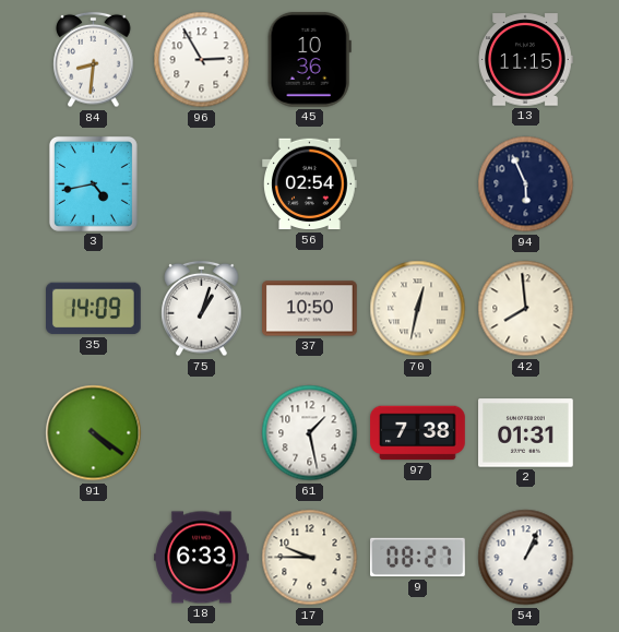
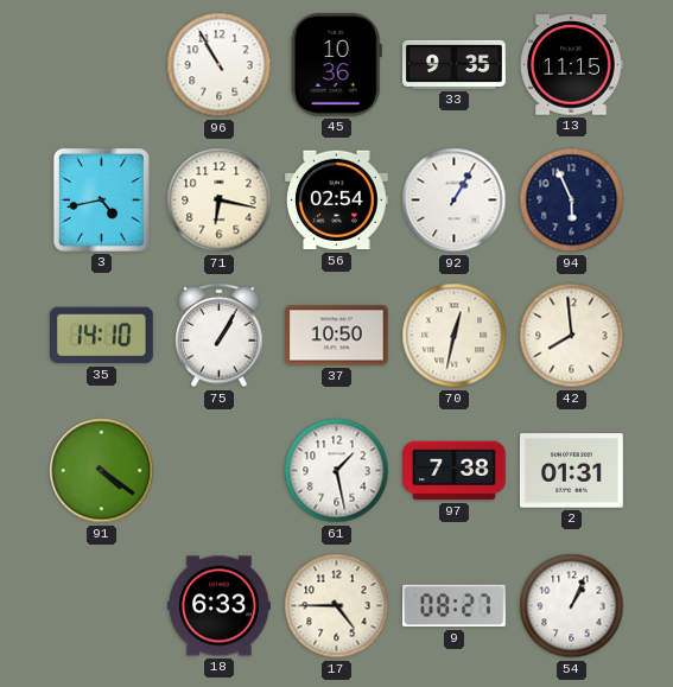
84: 8:31 -> none
96: 2:55 -> 10:55
33: none -> 9:35
71: none -> 6:17
92: none -> 1:05
35: 14:09 -> 14:10
75: 1:03 -> 1:05
17: 9:45 -> 4:45
